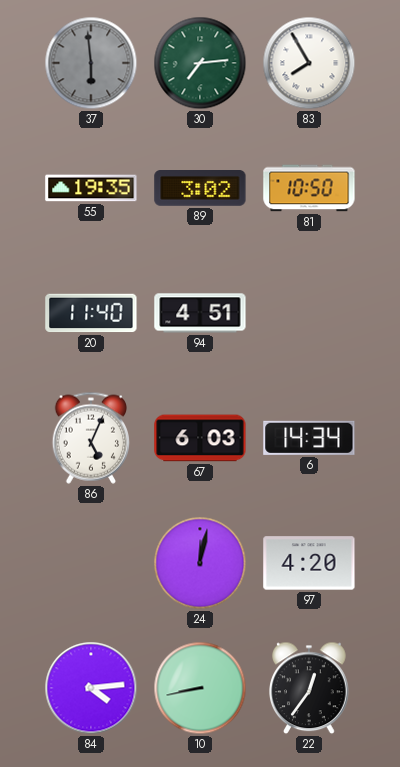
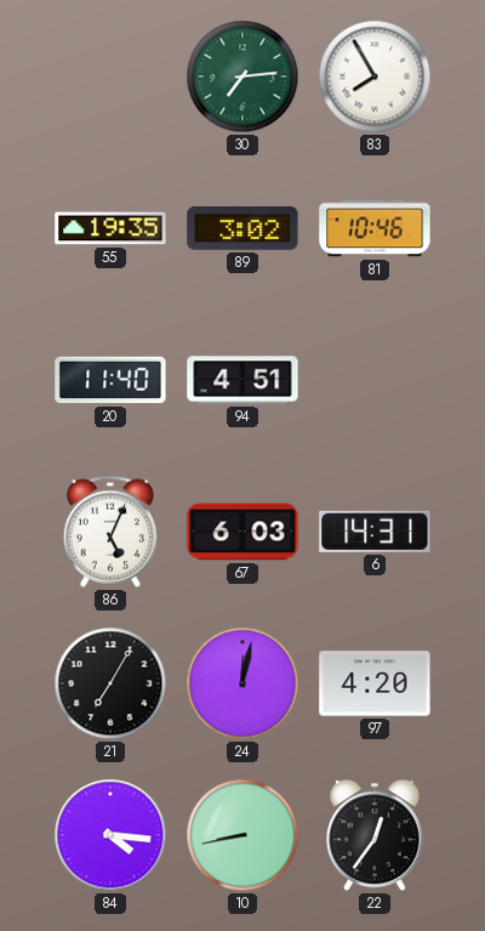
37: 5:59 -> none
81: 10:50 -> 10:46
6: 14:34 -> 14:31
21: none -> 7:05
84: 4:14 -> 4:16
